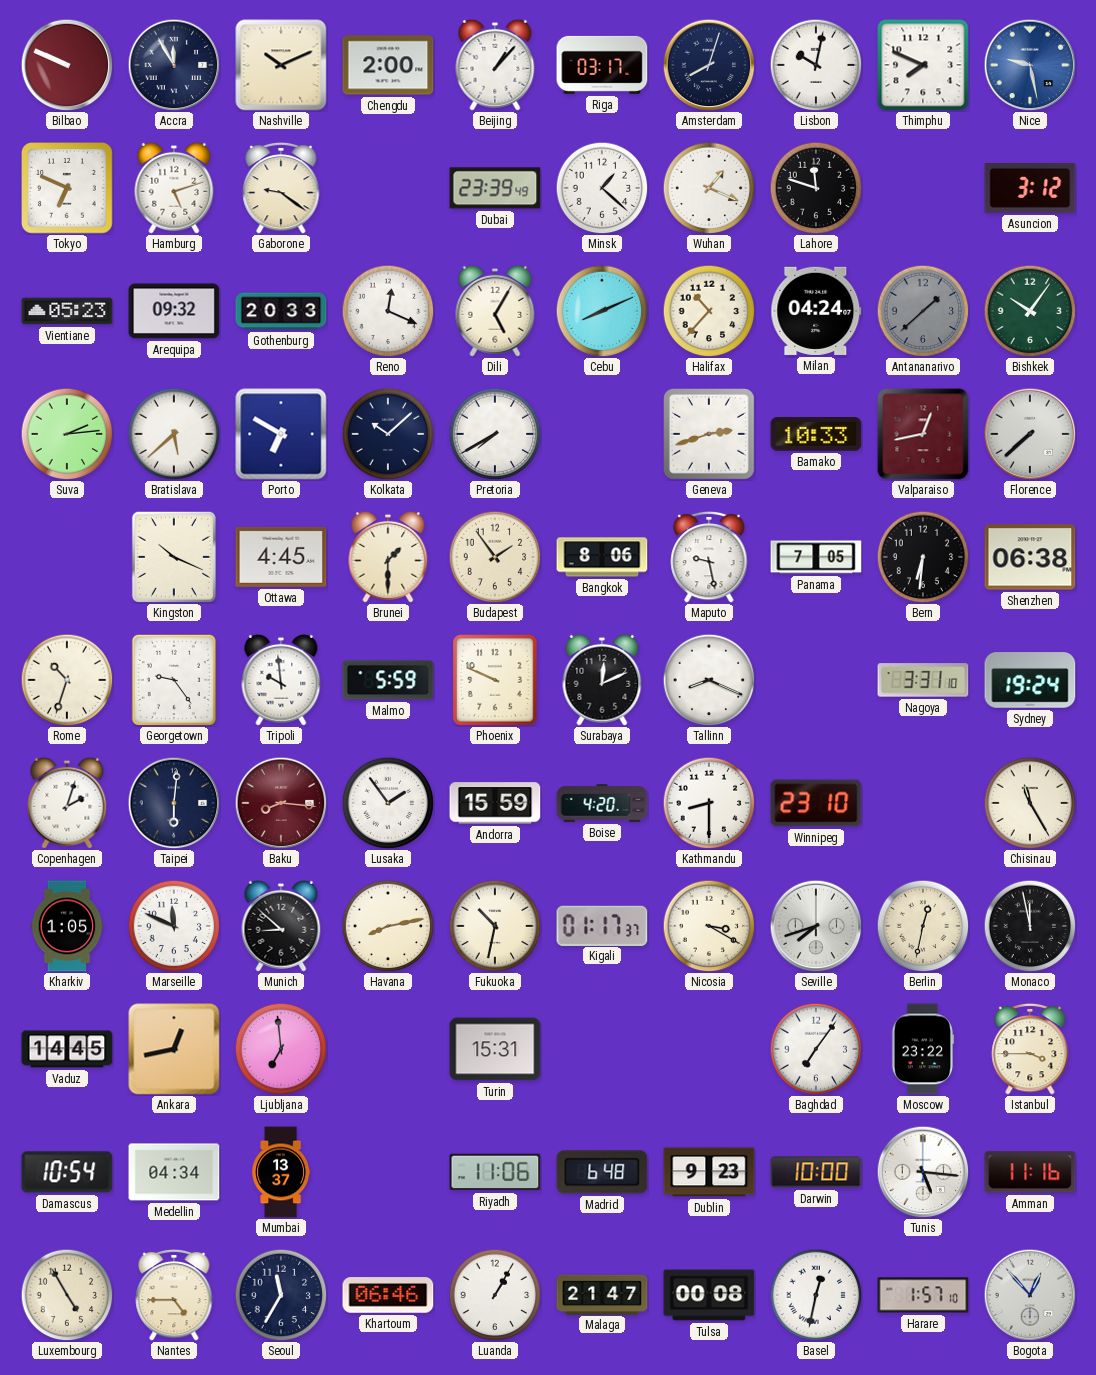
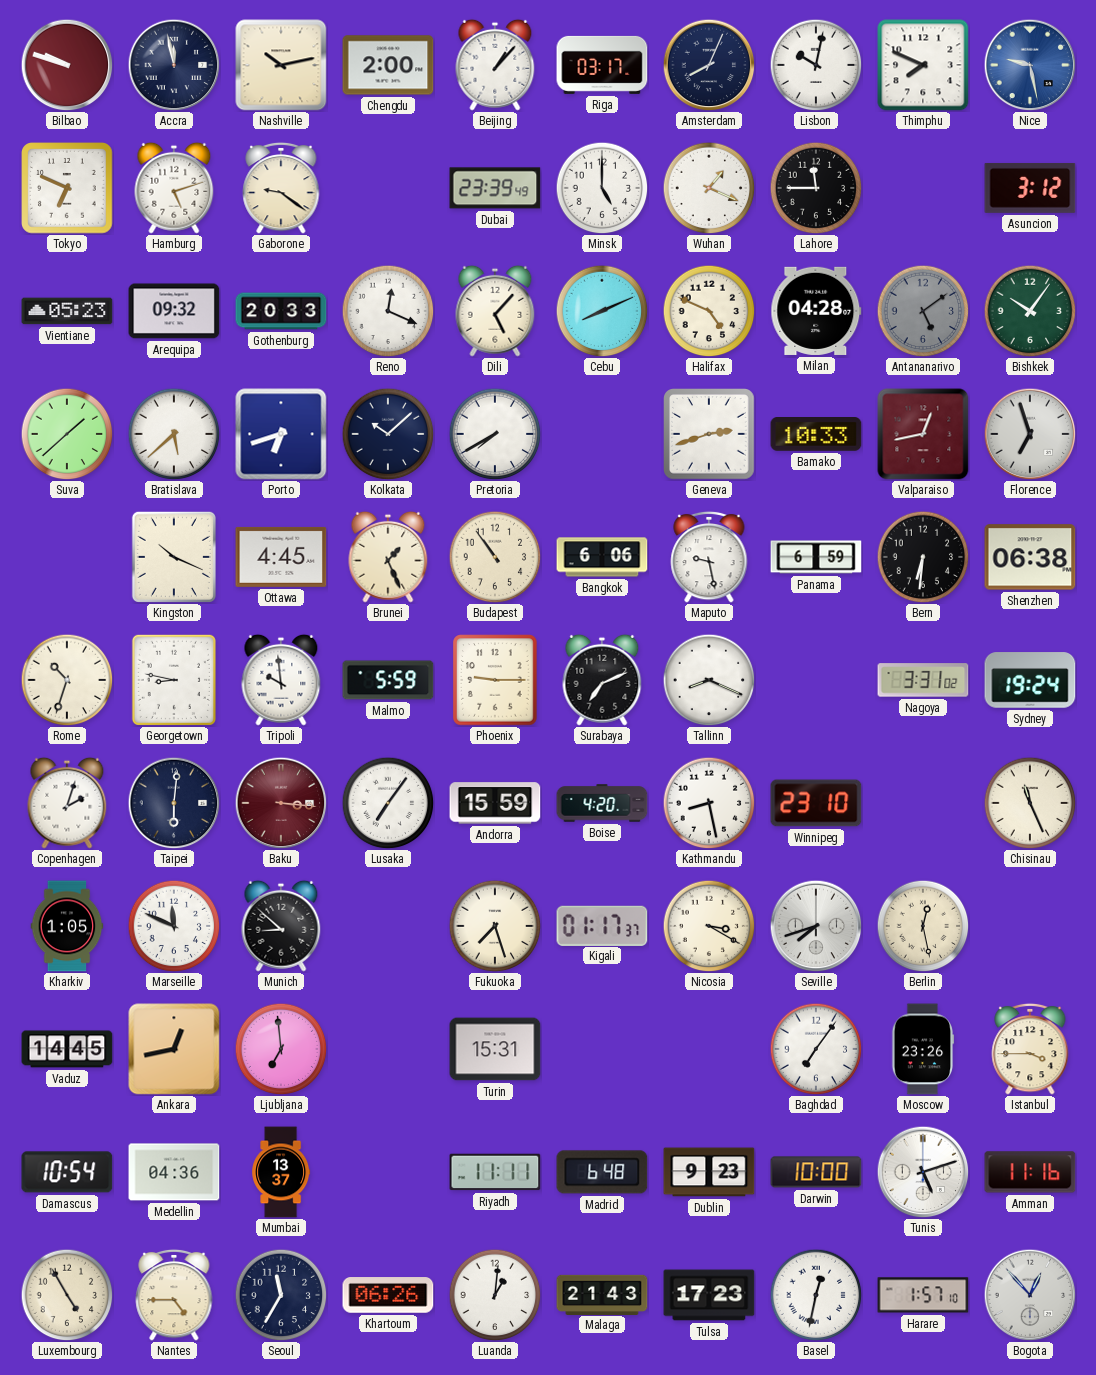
Bilbao: 9:49 -> 9:48
Accra: 11:55 -> 11:58
Nashville: 10:11 -> 10:13
Amsterdam: 8:03 -> 8:04
Minsk: 1:22 -> 5:00
Lahore: 11:48 -> 11:45
Dili: 5:05 -> 5:07
Halifax: 10:37 -> 4:49
Milan: 04:24 -> 04:28
Antananarivo: 1:38 -> 5:09
Suva: 2:14 -> 1:38
Porto: 6:50 -> 6:42
Florence: 7:38 -> 6:57
Brunei: 1:30 -> 1:26
Budapest: 1:54 -> 10:54
Bangkok: 8:06 -> 6:06
Panama: 7:05 -> 6:59
Georgetown: 9:24 -> 8:47
Phoenix: 9:49 -> 9:15
Surabaya: 12:11 -> 7:11
Nagoya: 3:31:10 -> 3:31:02
Baku: 8:16 -> 3:16
Lusaka: 1:54 -> 7:06
Kathmandu: 8:30 -> 8:28
Chisinau: 11:25 -> 11:26
Havana: 8:13 -> none
Fukuoka: 10:32 -> 7:27
Berlin: 12:32 -> 12:28
Monaco: 11:58 -> none
Moscow: 23:22 -> 23:26
Medellin: 04:34 -> 04:36
Riyadh: 11:06 -> 11:11
Tunis: 5:16 -> 5:12
Khartoum: 06:46 -> 06:26
Luanda: 1:05 -> 1:01
Malaga: 21:47 -> 21:43
Tulsa: 00:08 -> 17:23
